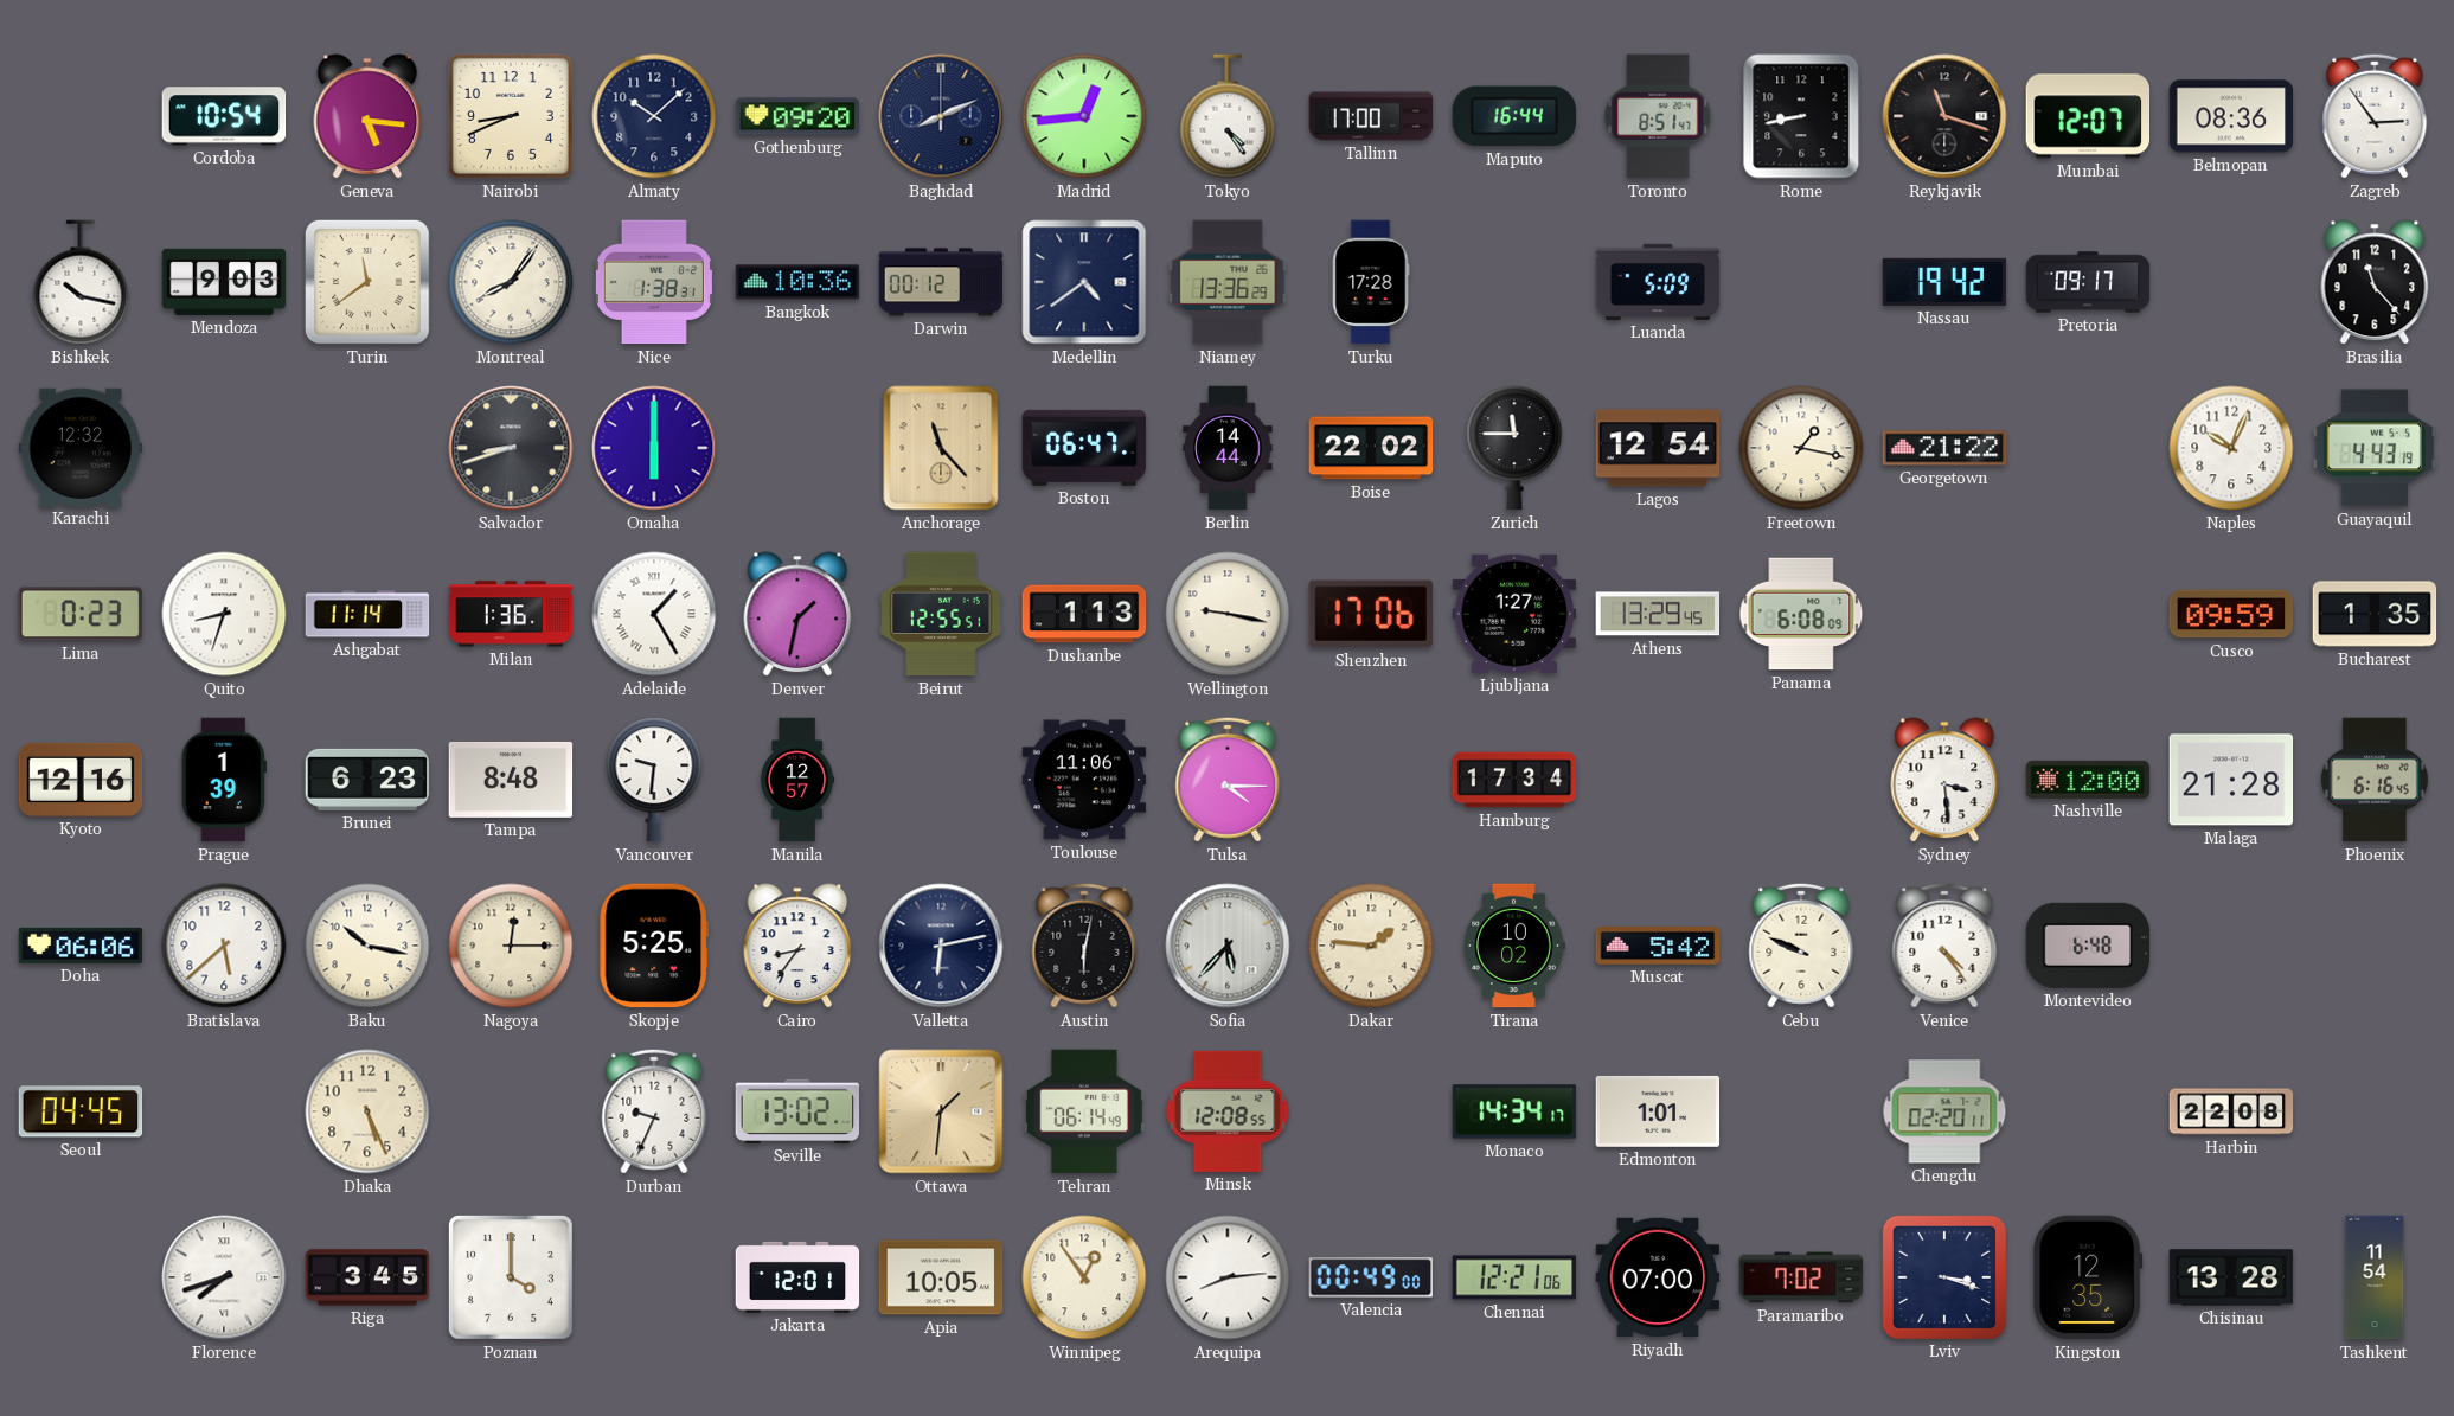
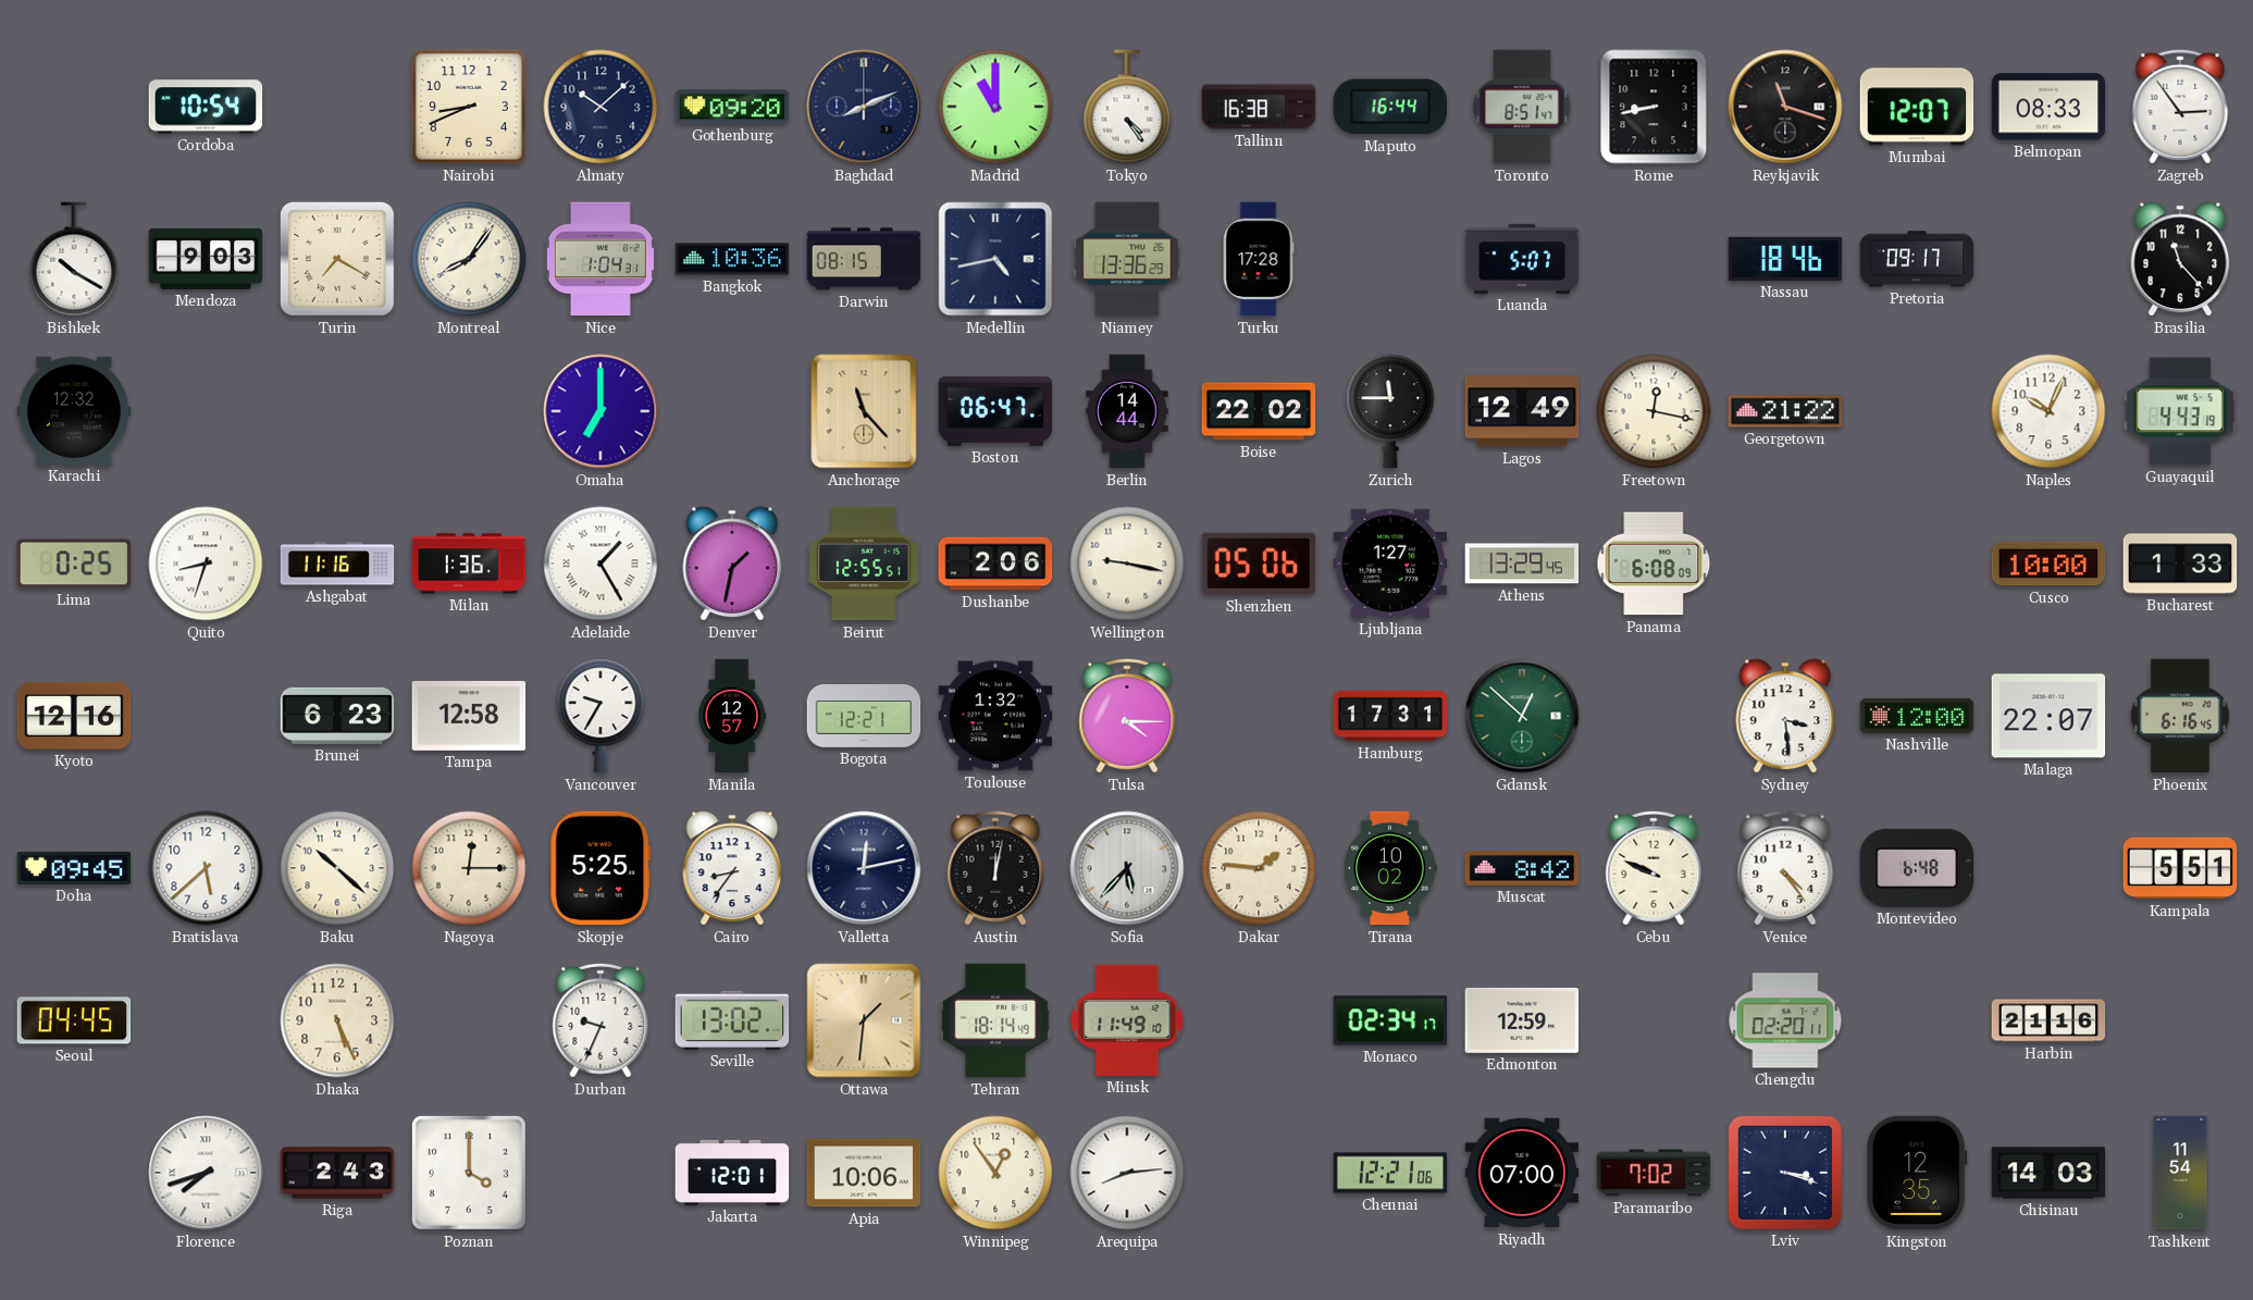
Geneva: 5:16 -> none
Madrid: 12:44 -> 11:00
Tallinn: 17:00 -> 16:38
Belmopan: 08:36 -> 08:33
Bishkek: 10:17 -> 10:20
Turin: 11:39 -> 7:20
Nice: 1:38 -> 1:04
Darwin: 00:12 -> 08:15
Medellin: 4:39 -> 4:43
Luanda: 5:09 -> 5:07
Nassau: 19:42 -> 18:46
Salvador: 8:42 -> none
Omaha: 6:00 -> 7:00
Lagos: 12:54 -> 12:49
Freetown: 1:17 -> 12:17
Lima: 0:23 -> 0:25
Ashgabat: 11:14 -> 11:16
Dushanbe: 1:13 -> 2:06
Shenzhen: 17:06 -> 05:06
Cusco: 09:59 -> 10:00
Bucharest: 1:35 -> 1:33
Prague: 1:39 -> none
Tampa: 8:48 -> 12:58
Vancouver: 9:31 -> 9:35
Bogota: none -> 12:21
Toulouse: 11:06 -> 1:32
Hamburg: 17:34 -> 17:31
Gdansk: none -> 12:52
Malaga: 21:28 -> 22:07
Doha: 06:06 -> 09:45
Baku: 10:17 -> 10:22
Valletta: 6:13 -> 12:13
Austin: 6:02 -> 12:02
Muscat: 5:42 -> 8:42
Kampala: none -> 5:51
Tehran: 06:14 -> 18:14
Minsk: 12:08 -> 11:49
Monaco: 14:34 -> 02:34
Edmonton: 1:01 -> 12:59
Harbin: 22:08 -> 21:16
Riga: 3:45 -> 2:43
Apia: 10:05 -> 10:06
Valencia: 00:49 -> none
Chisinau: 13:28 -> 14:03
